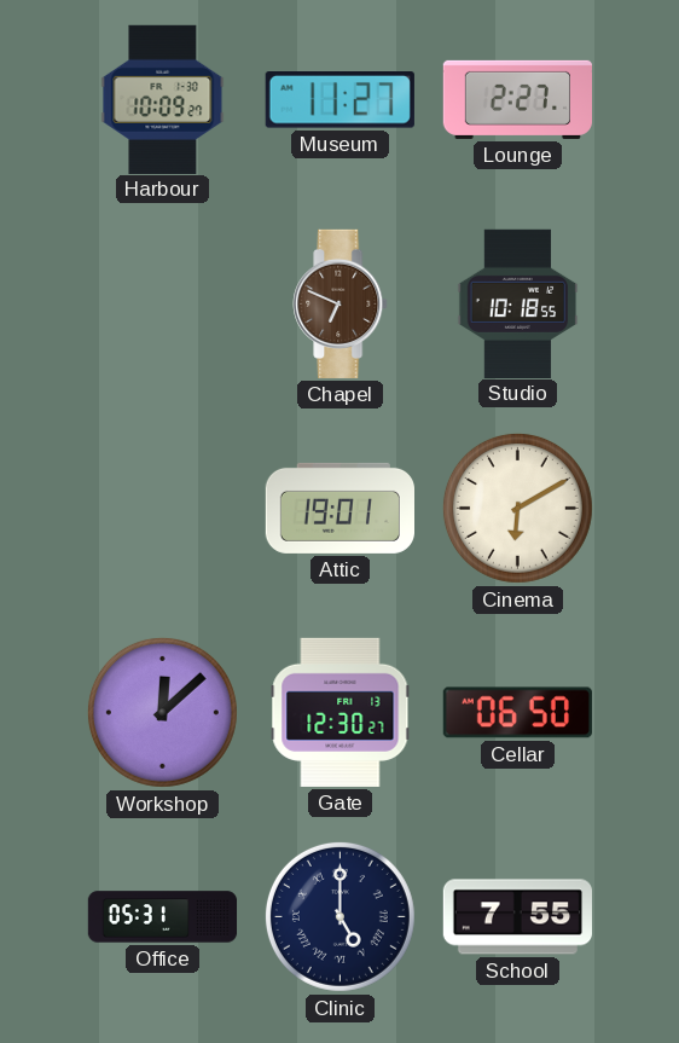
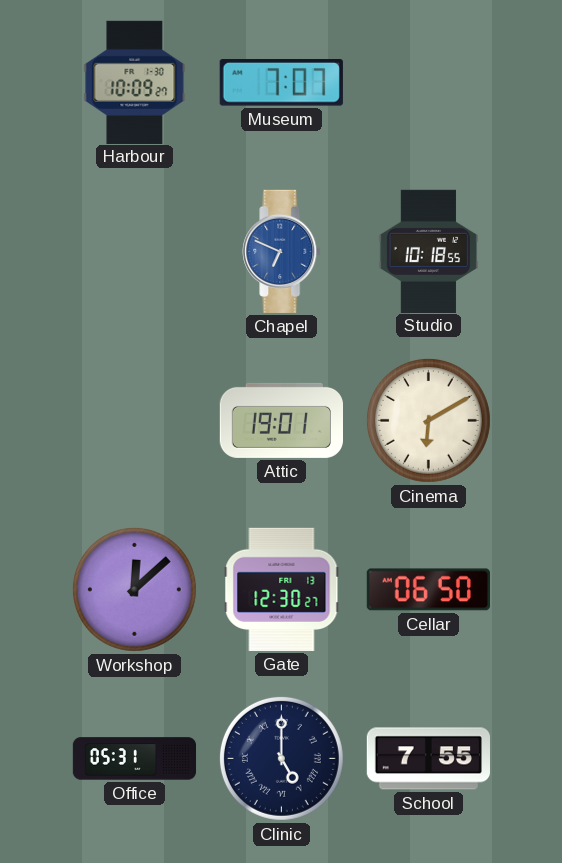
Museum: 11:27 -> 7:07
Lounge: 2:27 -> none
Chapel dial: brown -> blue
